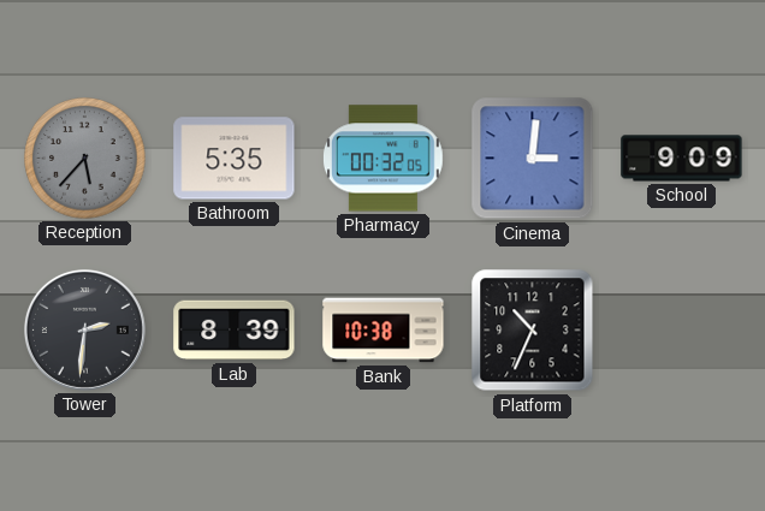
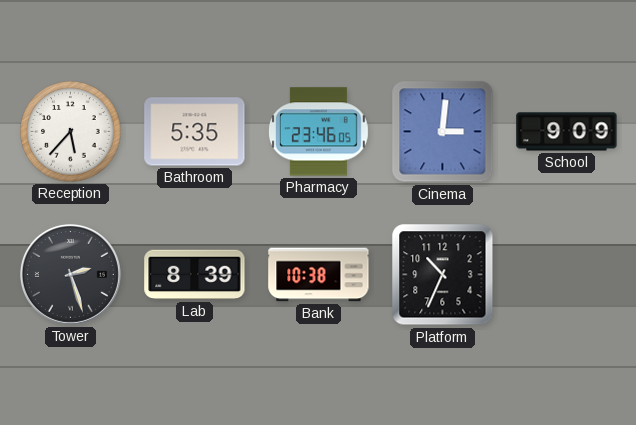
Reception dial: grey -> white
Pharmacy: 00:32 -> 23:46
Tower: 2:31 -> 2:27
